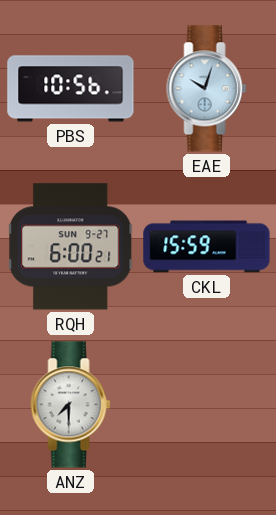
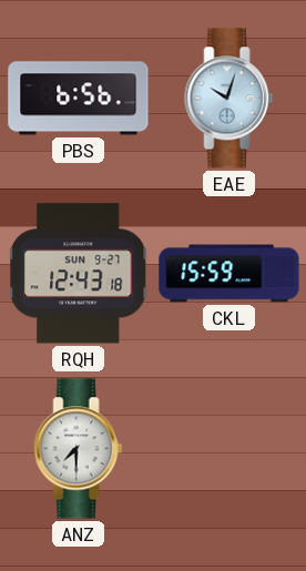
PBS: 10:56 -> 6:56
RQH: 6:00 -> 12:43
